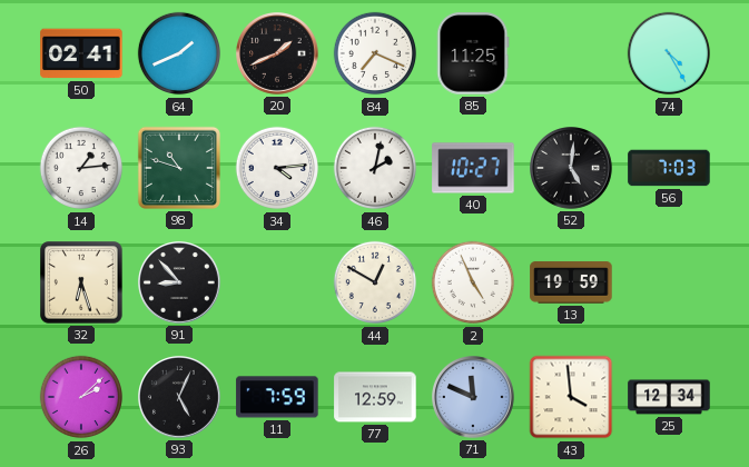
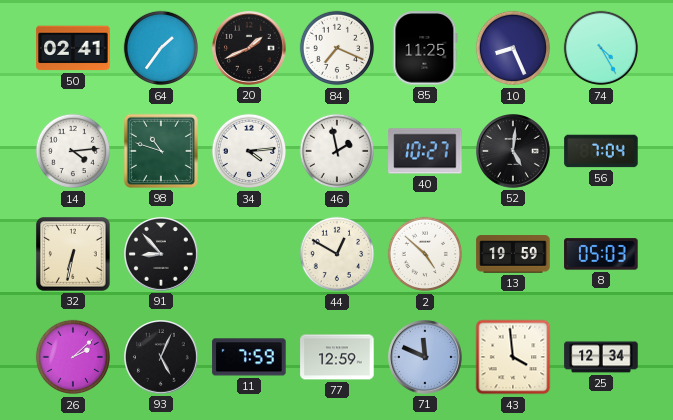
64: 1:41 -> 1:36
10: none -> 8:26
14: 1:14 -> 4:14
46: 2:02 -> 1:58
56: 7:03 -> 7:04
32: 6:27 -> 6:32
2: 4:56 -> 4:52
8: none -> 05:03
